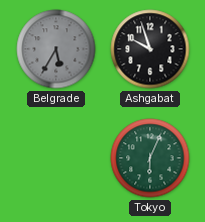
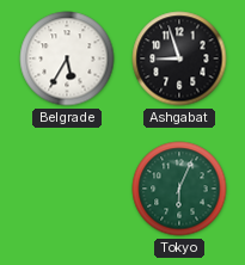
Belgrade dial: grey -> white
Ashgabat: 9:57 -> 8:57
